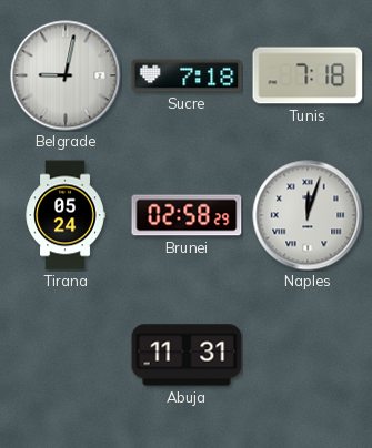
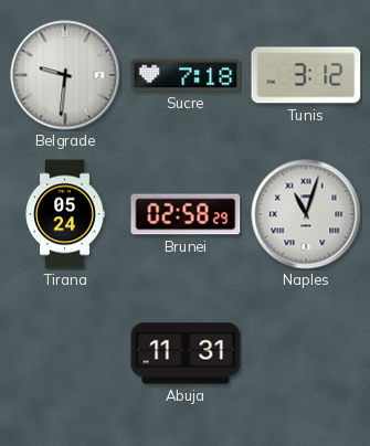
Belgrade: 9:02 -> 9:31
Tunis: 7:18 -> 3:12
Naples: 12:03 -> 11:03
